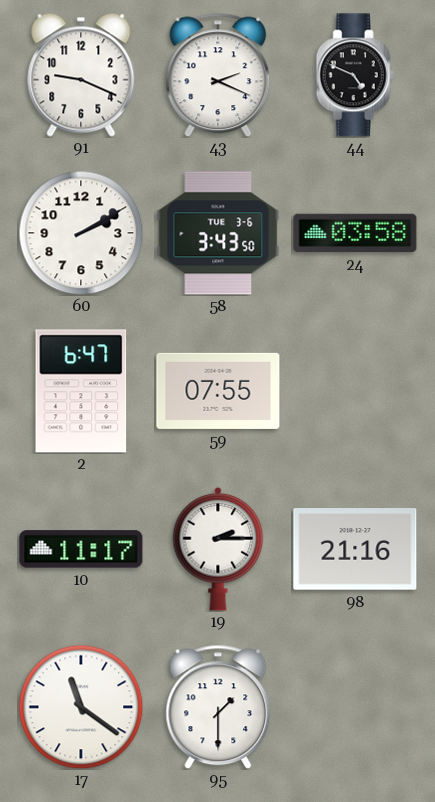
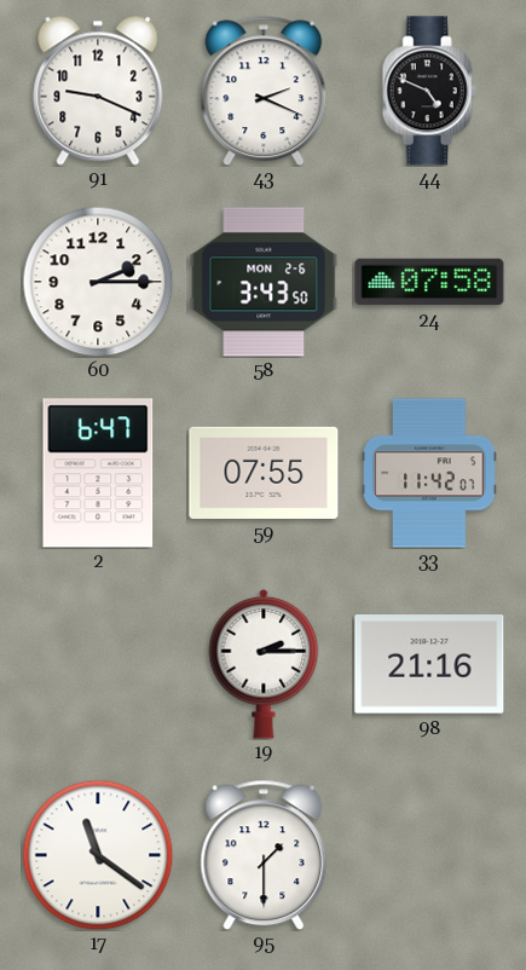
60: 2:10 -> 2:15
58 date: TUE 3-6 -> MON 2-6
24: 03:58 -> 07:58
33: none -> 11:42
10: 11:17 -> none
